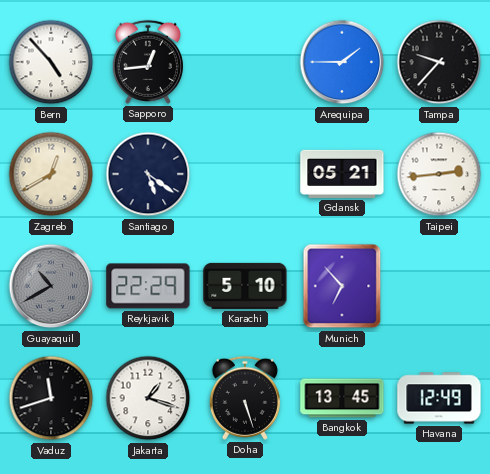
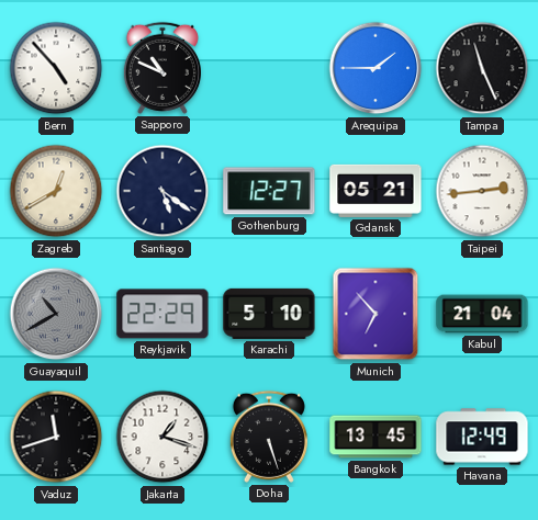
Sapporo: 12:44 -> 10:49
Tampa: 9:37 -> 11:26
Gothenburg: none -> 12:27
Kabul: none -> 21:04
